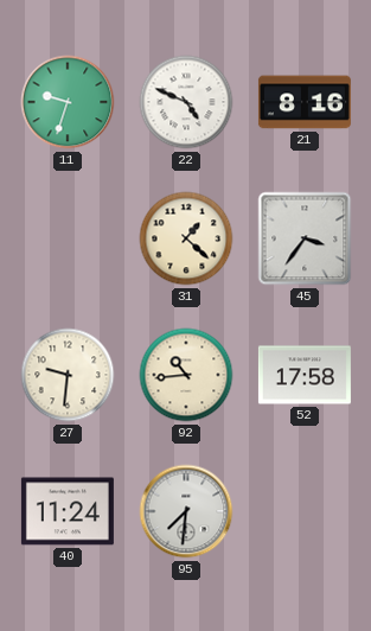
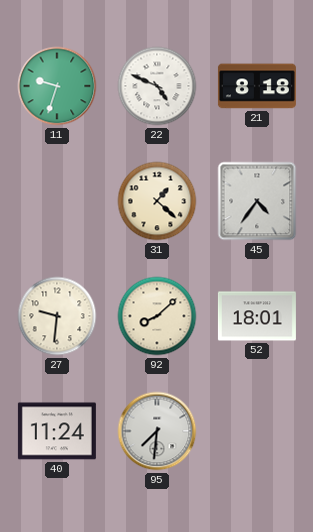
21: 8:16 -> 8:18
45: 3:36 -> 4:36
92: 10:44 -> 8:08
52: 17:58 -> 18:01
